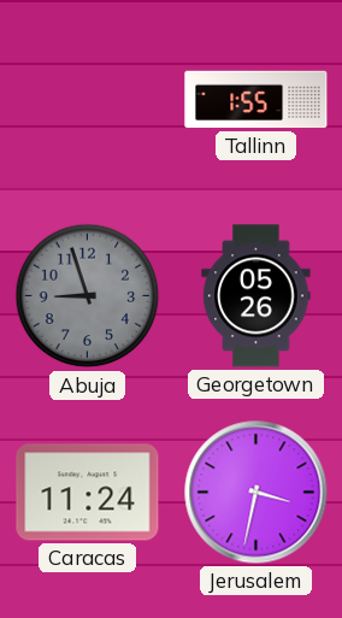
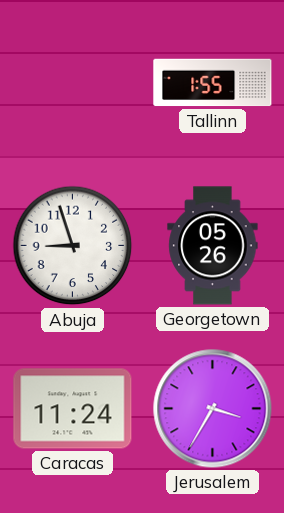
Abuja dial: grey -> white
Jerusalem: 3:32 -> 3:35
